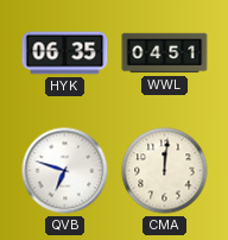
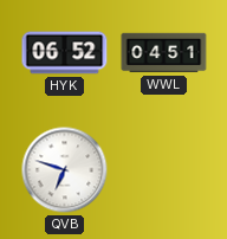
HYK: 06:35 -> 06:52
CMA: 12:01 -> none
